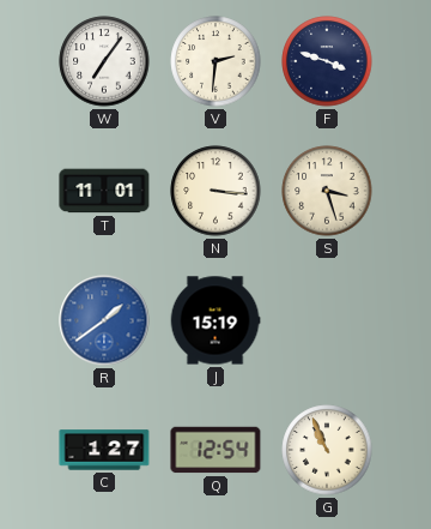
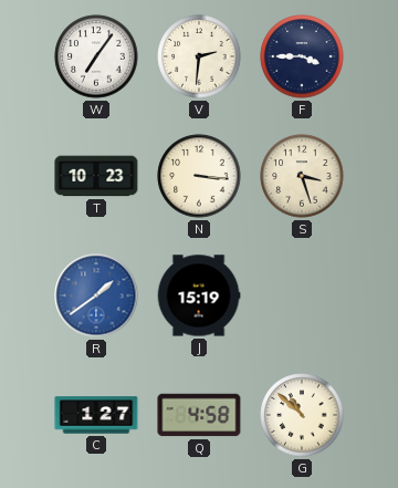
F: 3:48 -> 3:45
T: 11:01 -> 10:23
Q: 12:54 -> 4:58
G: 10:56 -> 10:52
